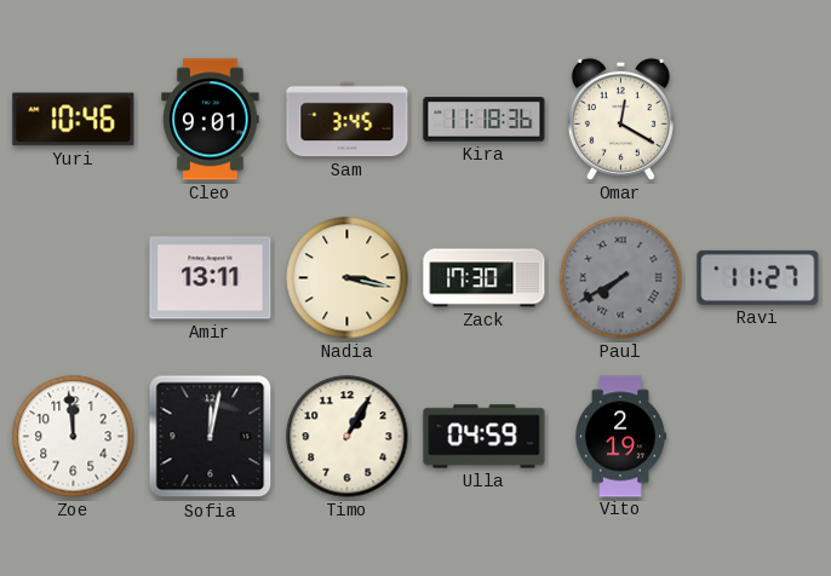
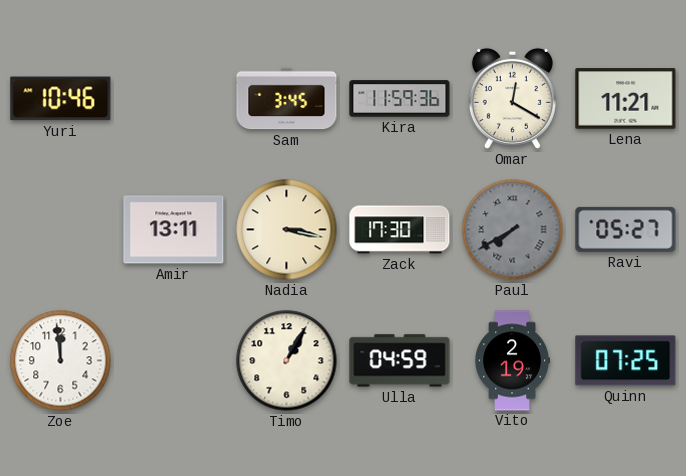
Cleo: 9:01 -> none
Kira: 11:18 -> 11:59
Lena: none -> 11:21
Ravi: 11:27 -> 05:27
Sofia: 12:02 -> none
Quinn: none -> 07:25
